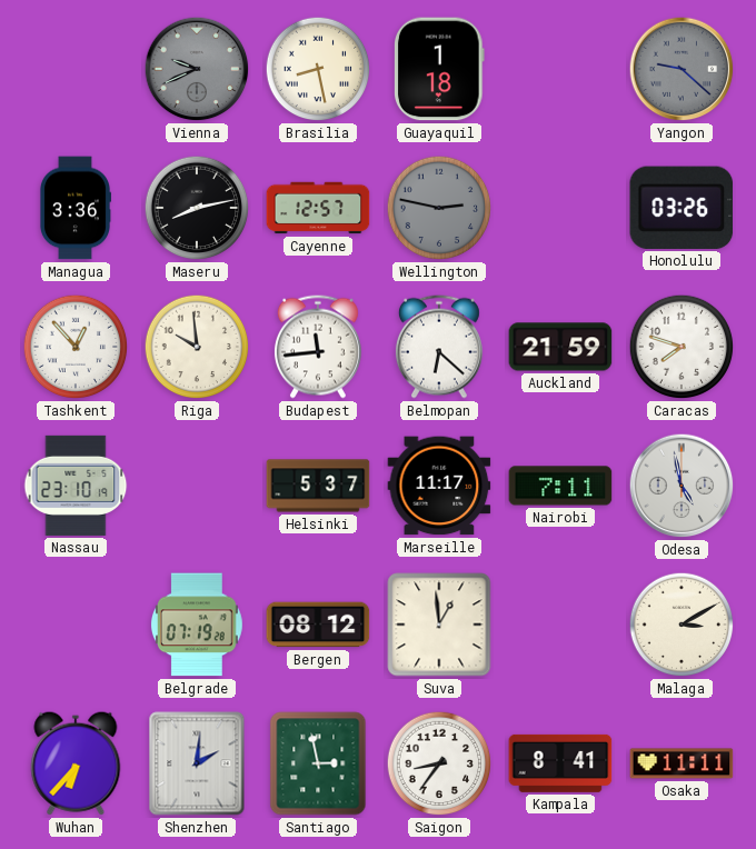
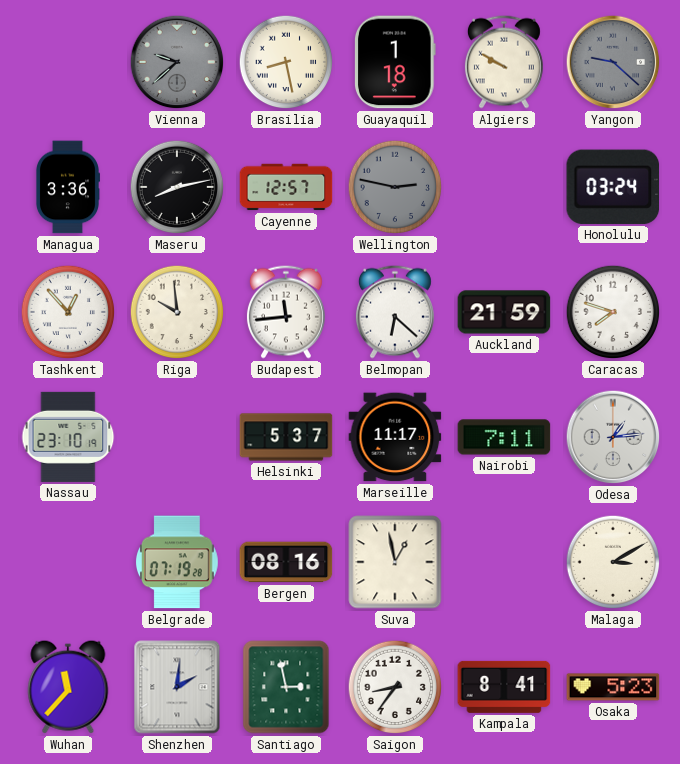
Vienna: 9:41 -> 9:38
Algiers: none -> 9:50
Honolulu: 03:26 -> 03:24
Odesa: 4:58 -> 1:14
Bergen: 08:12 -> 08:16
Suva: 12:59 -> 12:58
Wuhan: 6:37 -> 11:37
Osaka: 11:11 -> 5:23
